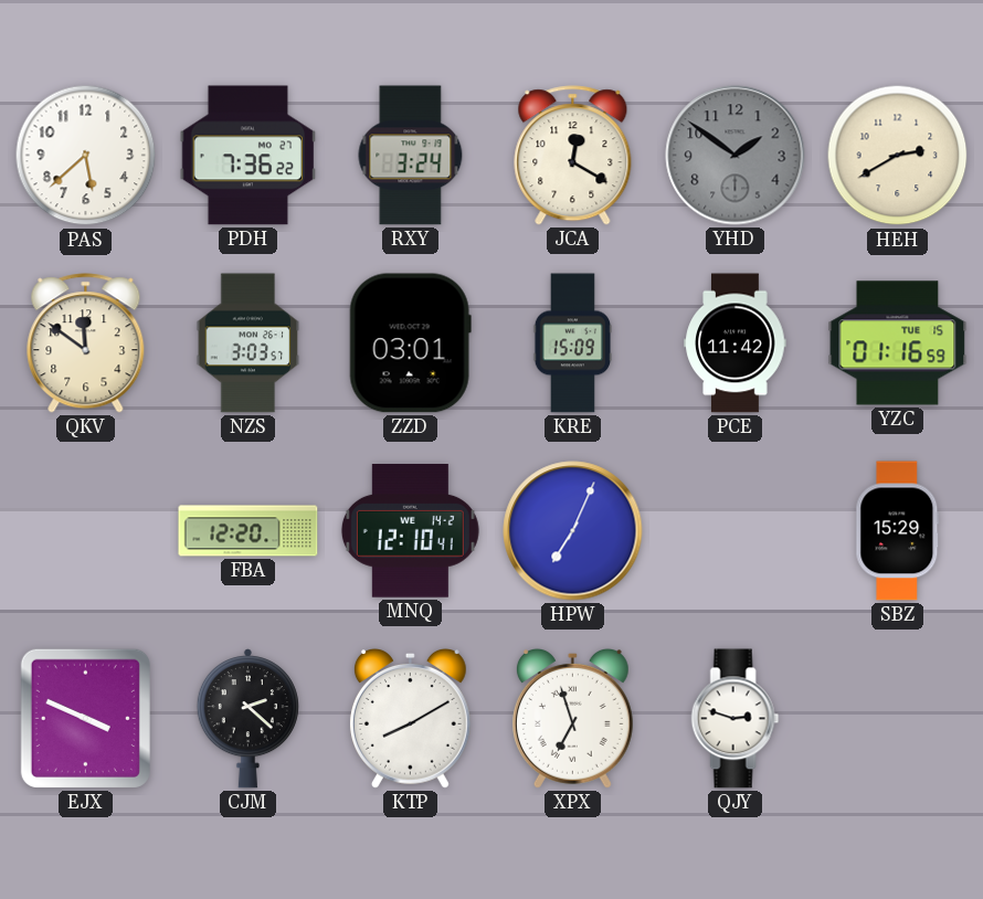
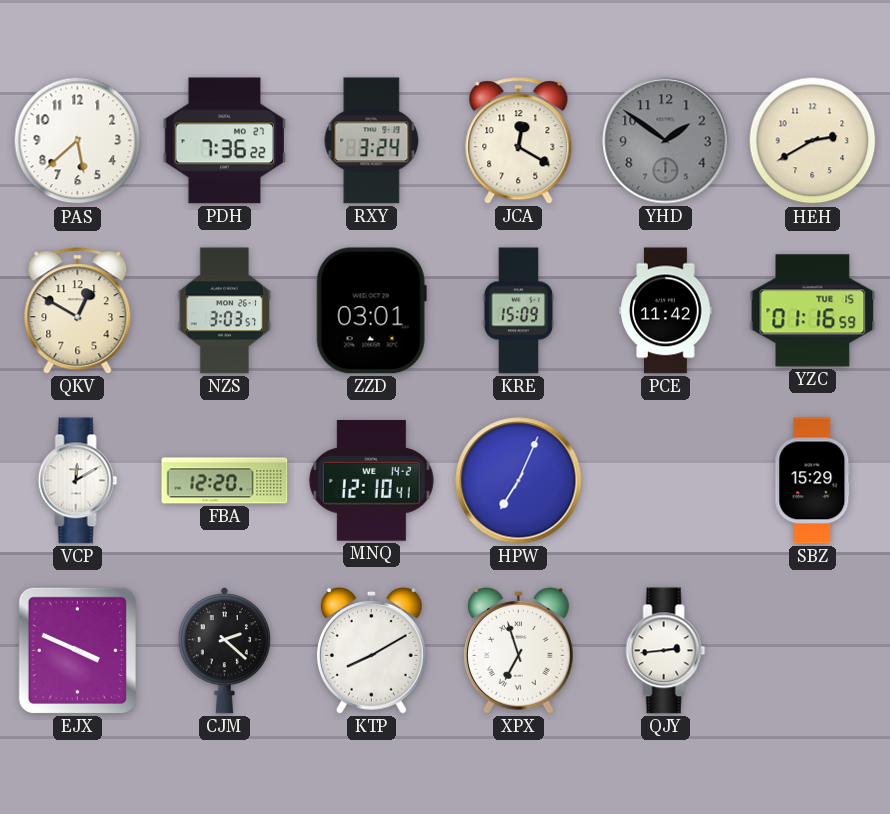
QKV: 11:51 -> 12:50
VCP: none -> 12:10
QJY: 2:48 -> 2:44
